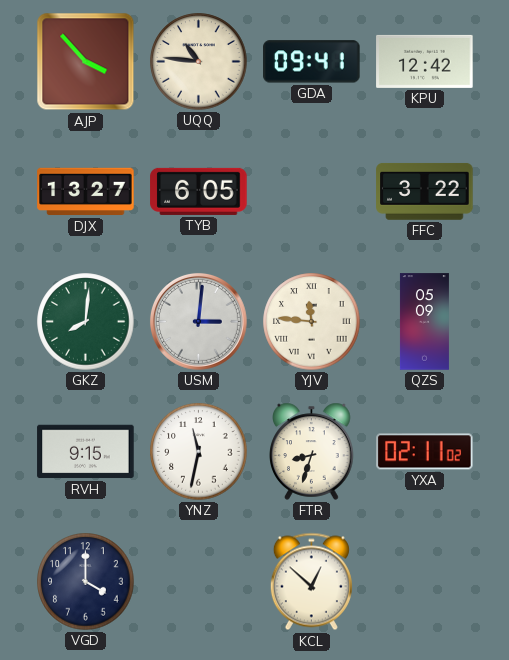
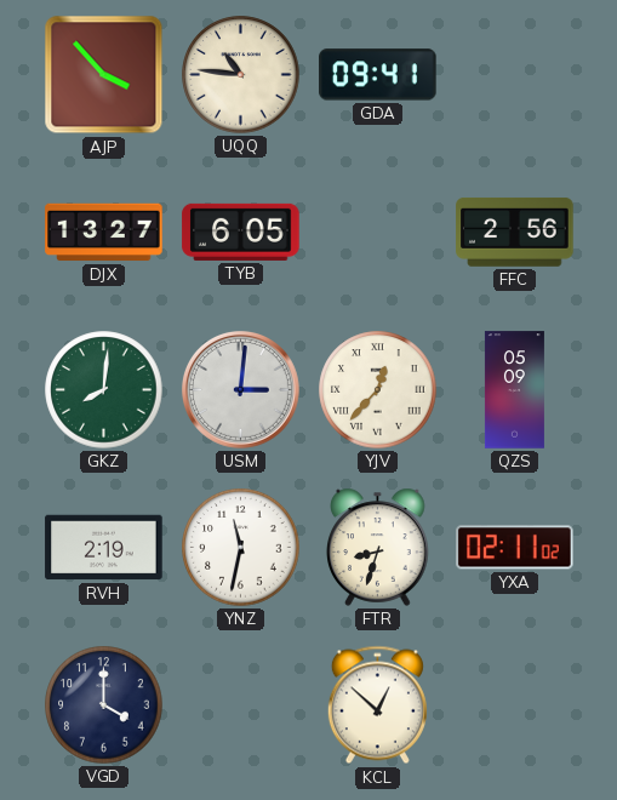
KPU: 12:42 -> none
FFC: 3:22 -> 2:56
YJV: 11:46 -> 12:37
RVH: 9:15 -> 2:19
